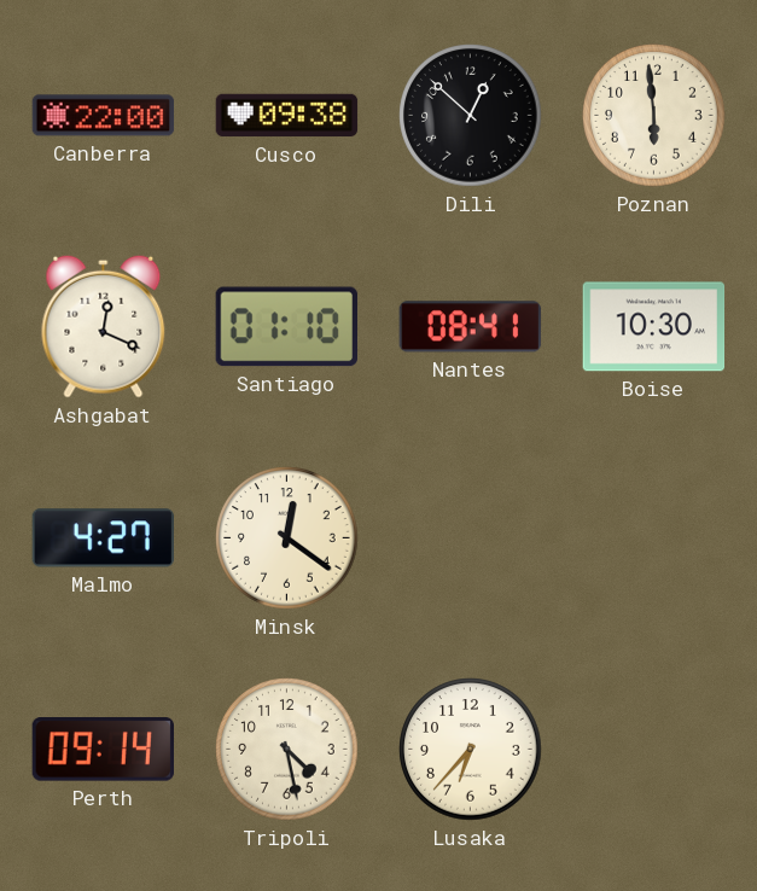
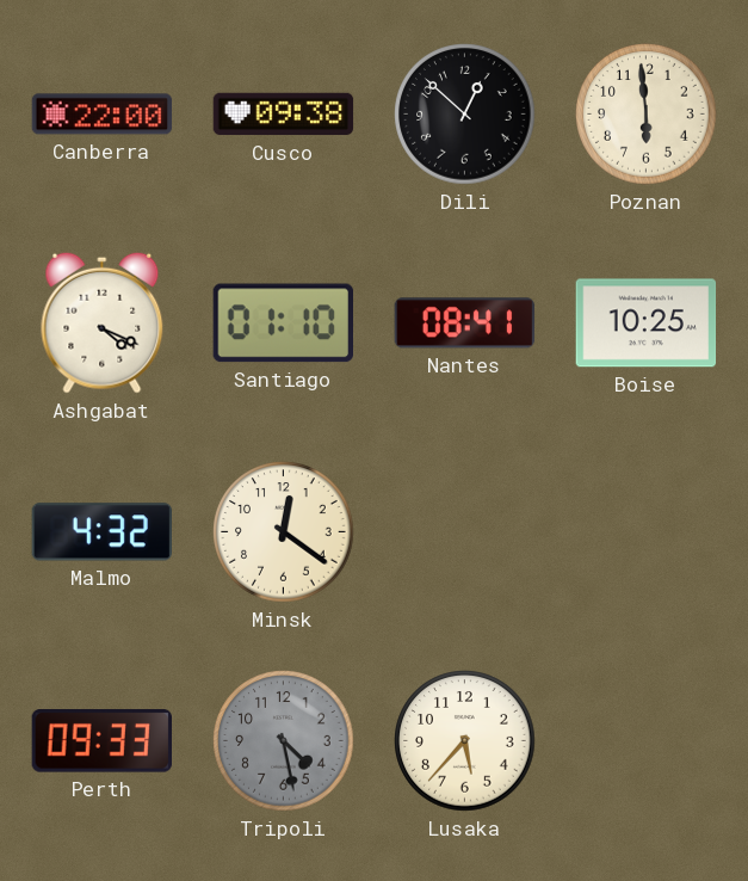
Ashgabat: 12:19 -> 4:19
Boise: 10:30 -> 10:25
Malmo: 4:27 -> 4:32
Perth: 09:14 -> 09:33
Tripoli dial: cream -> grey
Lusaka: 6:37 -> 5:37
